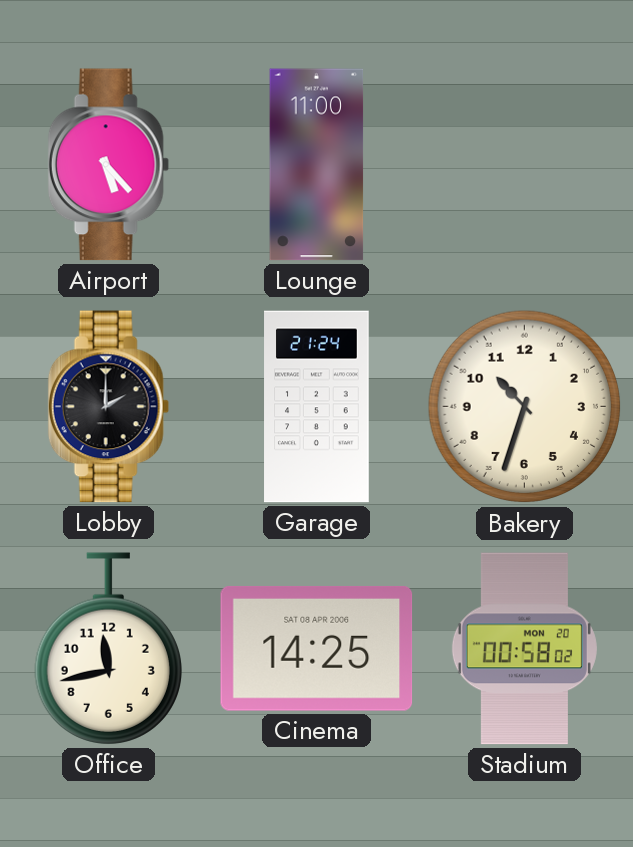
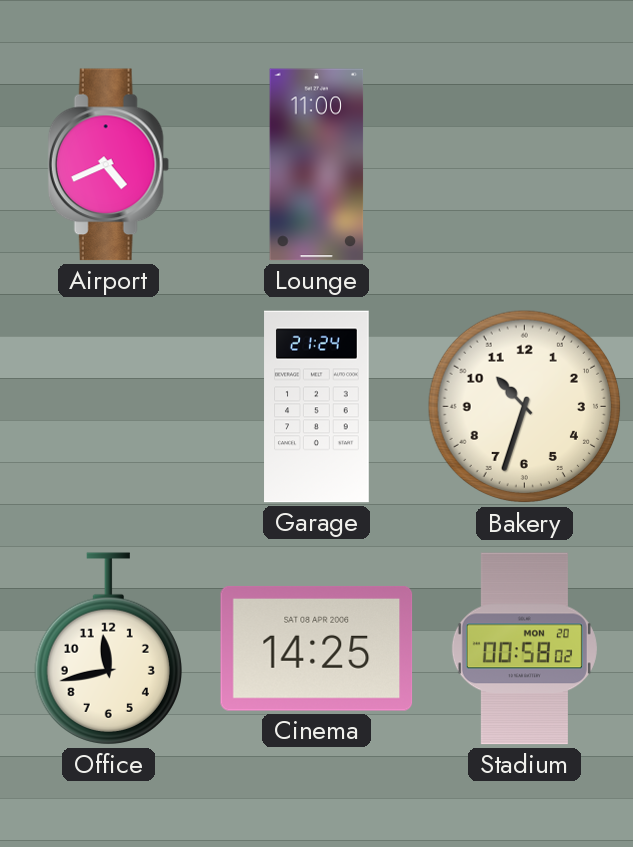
Airport: 5:23 -> 4:41
Lobby: 2:00 -> none
